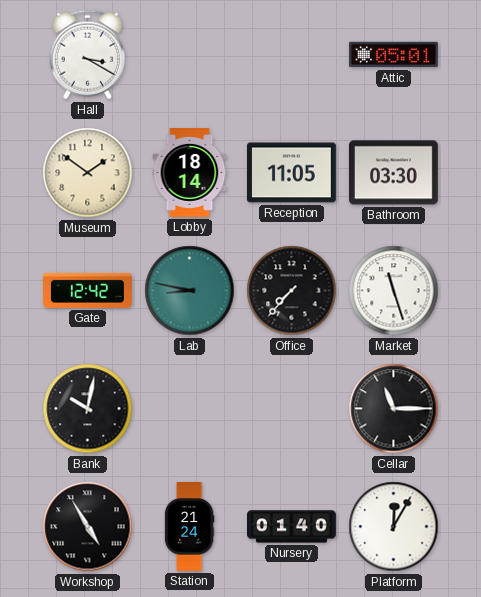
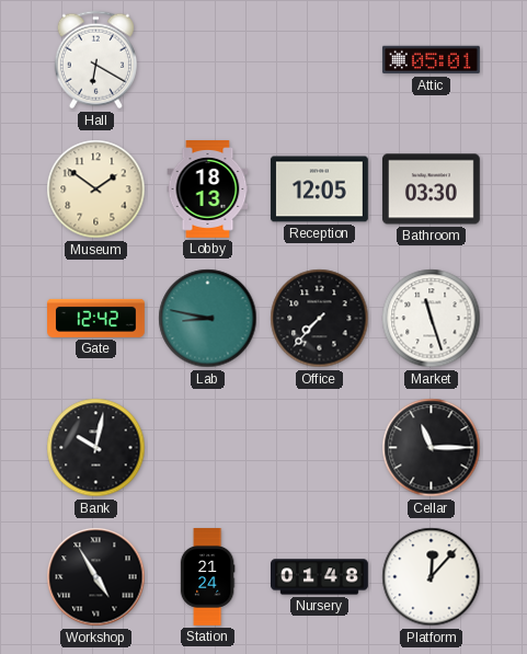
Hall: 3:20 -> 6:20
Lobby: 18:14 -> 18:13
Reception: 11:05 -> 12:05
Nursery: 01:40 -> 01:48
Platform: 12:05 -> 12:07
